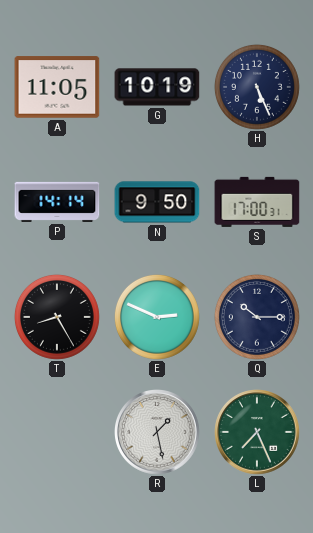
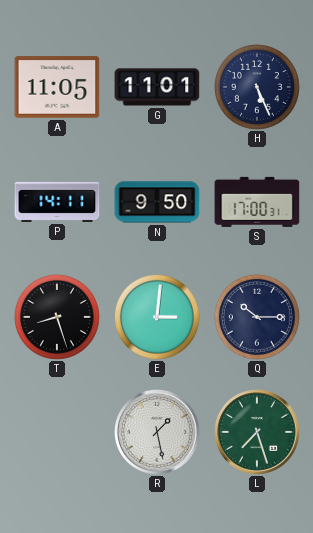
G: 10:19 -> 11:01
P: 14:14 -> 14:11
T: 8:25 -> 8:27
E: 2:49 -> 3:01
L: 7:26 -> 7:27
